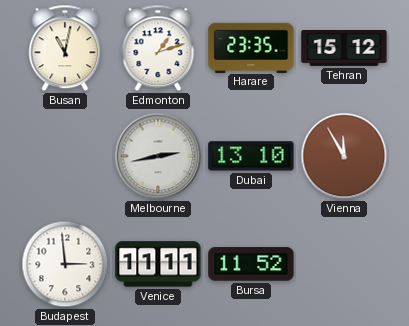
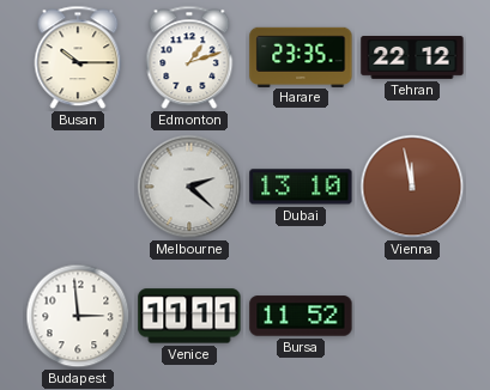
Busan: 11:02 -> 10:15
Tehran: 15:12 -> 22:12
Melbourne: 2:43 -> 2:22
Vienna: 11:55 -> 11:58
